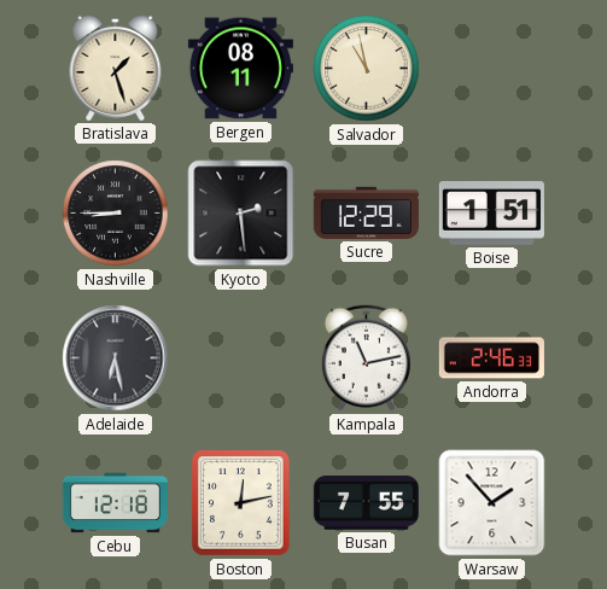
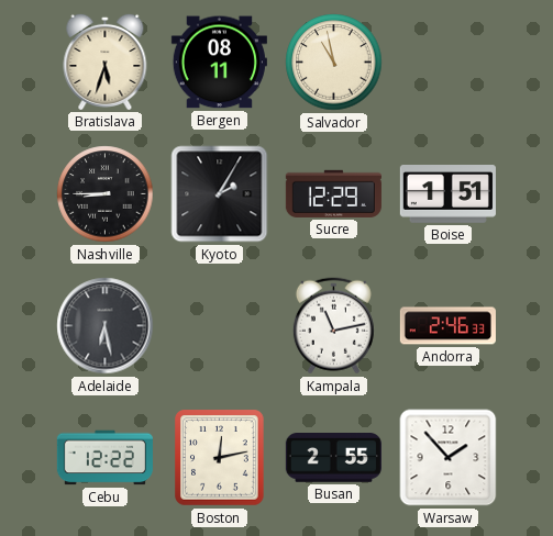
Bratislava: 1:27 -> 5:33
Kyoto: 2:29 -> 2:05
Cebu: 12:18 -> 12:22
Busan: 7:55 -> 2:55
